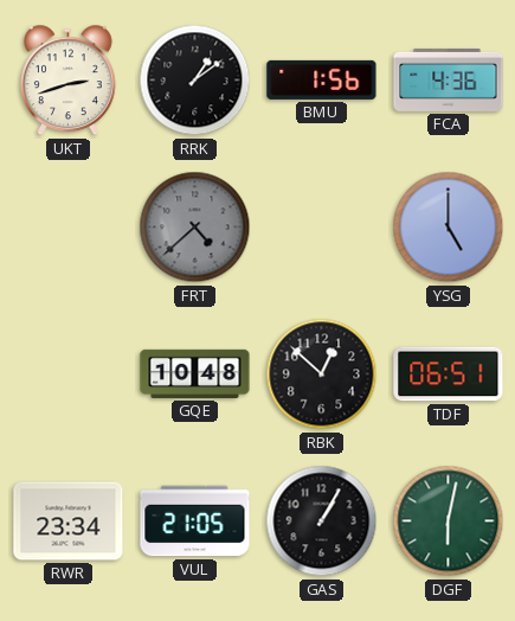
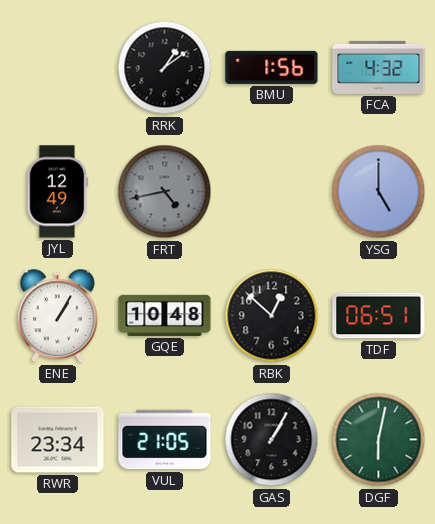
UKT: 2:42 -> none
FCA: 4:36 -> 4:32
JYL: none -> 12:49
FRT: 4:38 -> 4:43
ENE: none -> 1:05
